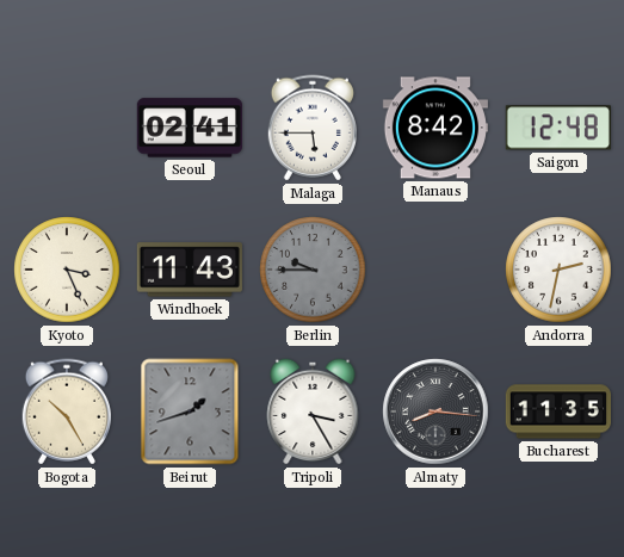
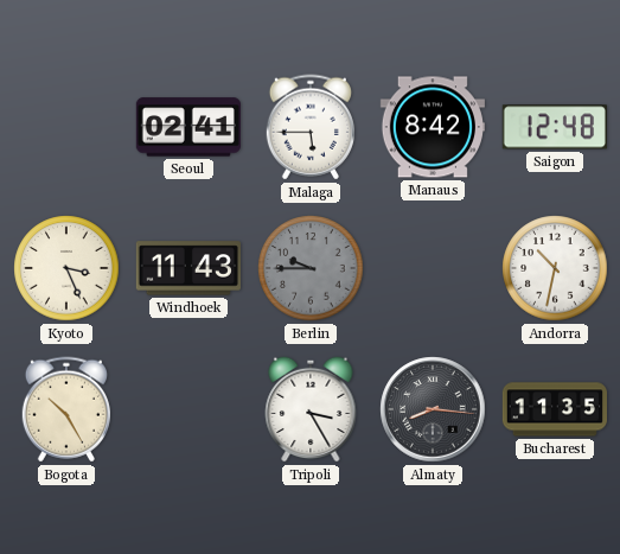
Andorra: 2:32 -> 10:32
Beirut: 1:42 -> none
